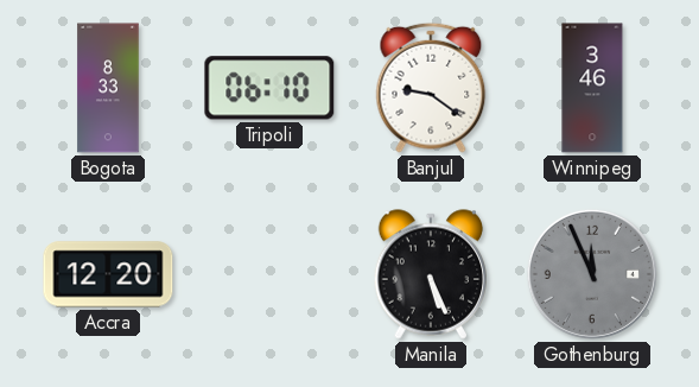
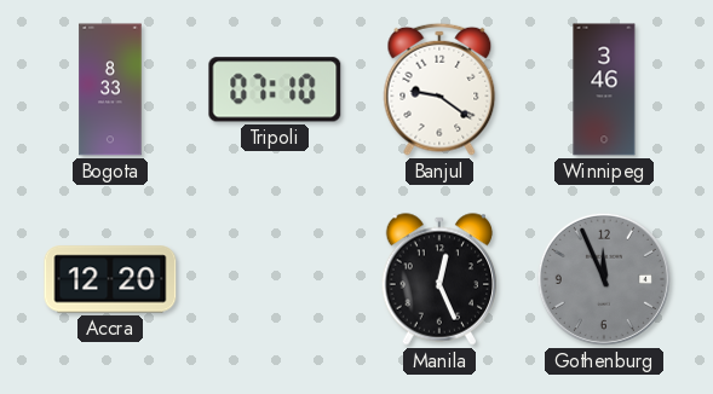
Tripoli: 06:10 -> 07:10
Manila: 5:26 -> 12:26
